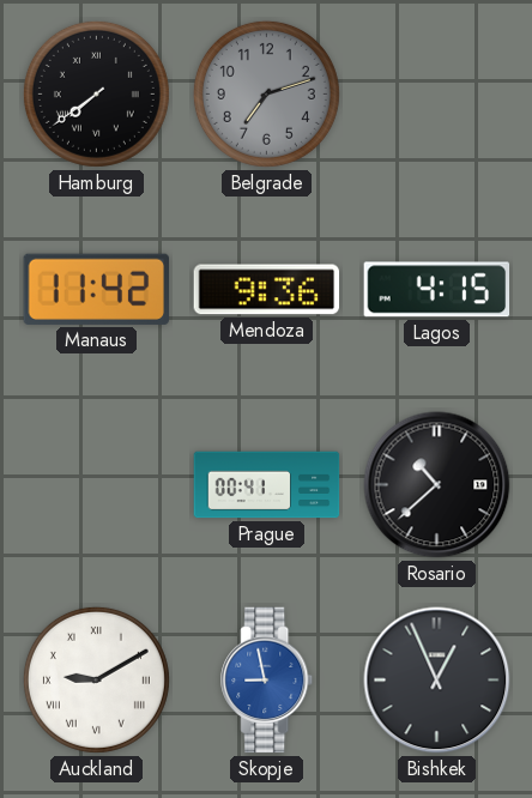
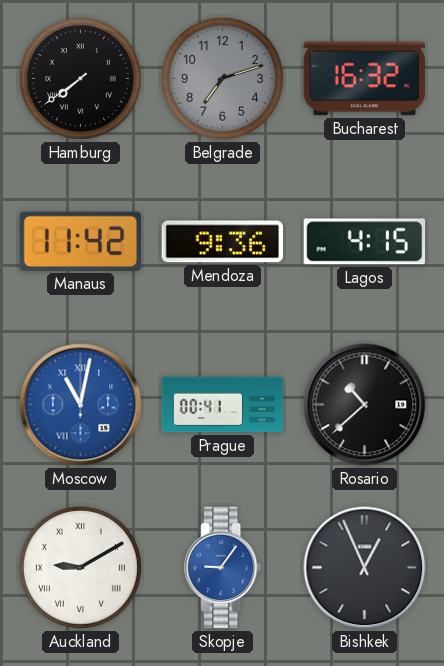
Bucharest: none -> 16:32
Moscow: none -> 11:02
Skopje: 8:58 -> 9:06
